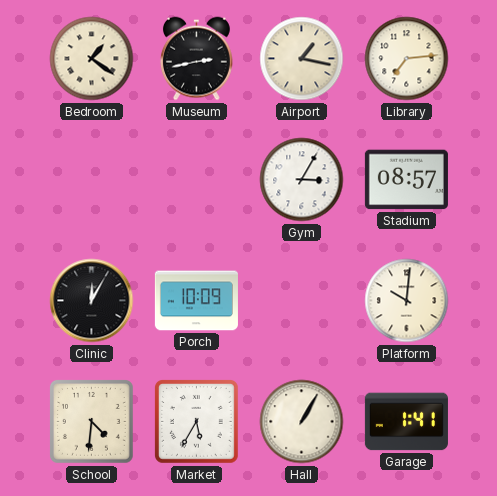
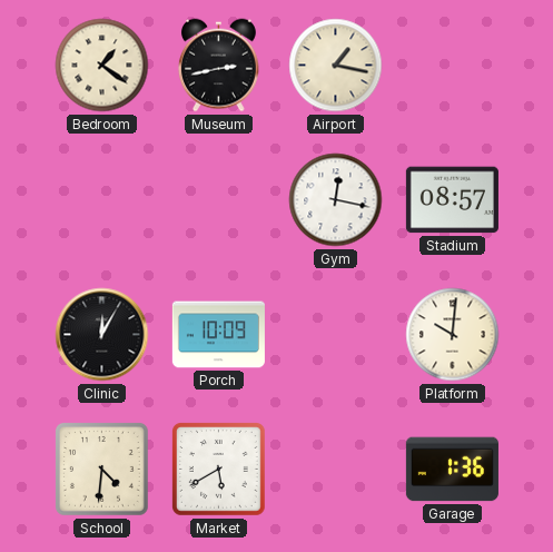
Library: 7:14 -> none
Gym: 3:05 -> 12:17
Market: 5:35 -> 5:40
Hall: 1:05 -> none
Garage: 1:41 -> 1:36
